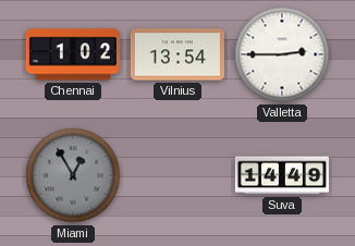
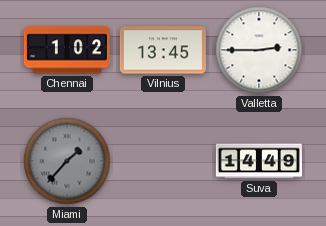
Vilnius: 13:54 -> 13:45
Miami: 12:55 -> 1:37
